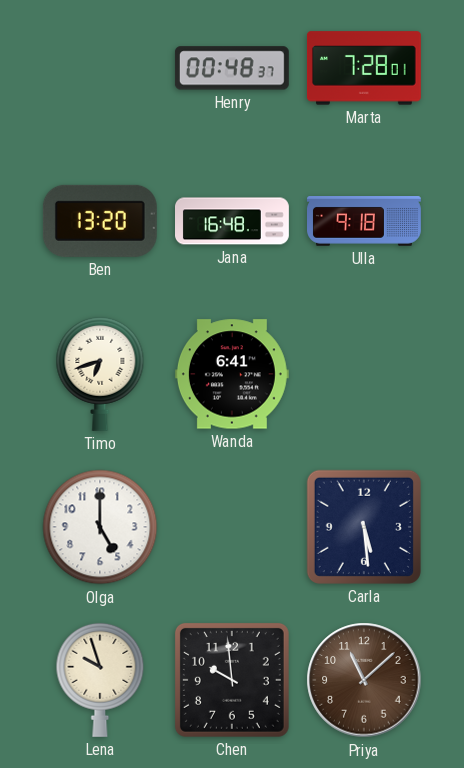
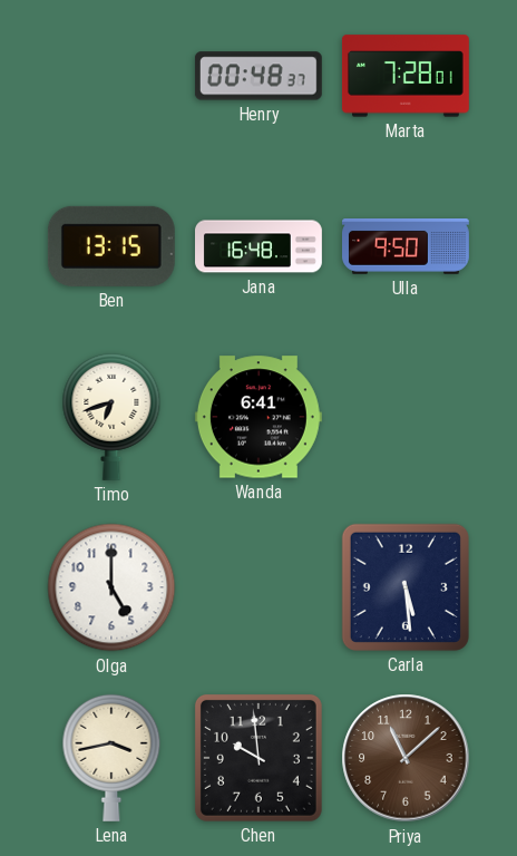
Ben: 13:20 -> 13:15
Ulla: 9:18 -> 9:50
Lena: 9:57 -> 3:43
